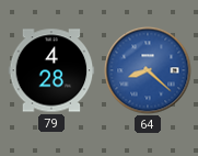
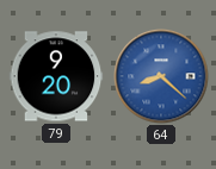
79: 4:28 -> 9:20
